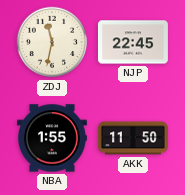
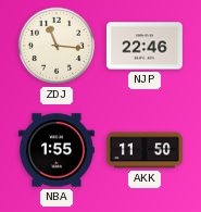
ZDJ: 11:32 -> 11:16
NJP: 22:45 -> 22:46
